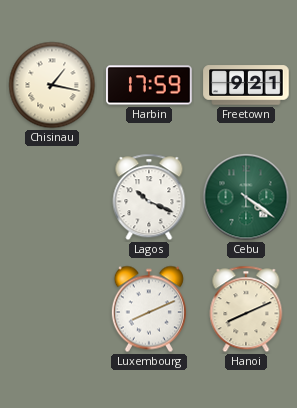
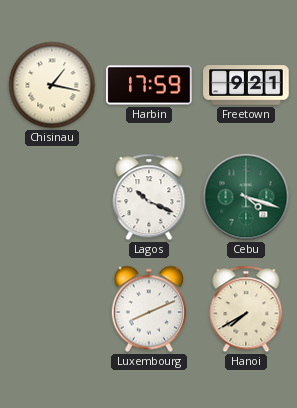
Cebu: 4:21 -> 4:18
Hanoi: 8:11 -> 7:40
